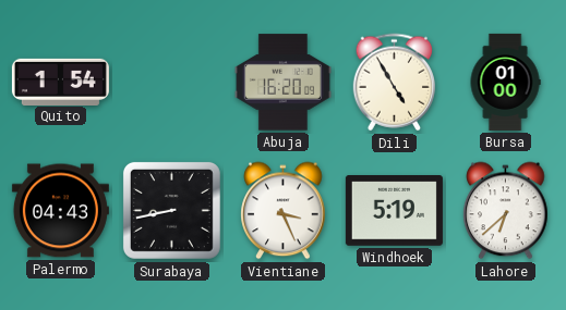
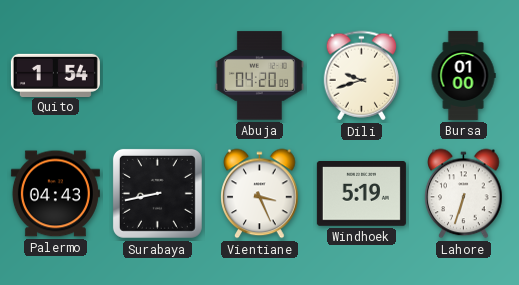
Abuja: 16:20 -> 04:20
Dili: 4:55 -> 9:42
Lahore: 6:38 -> 6:33
